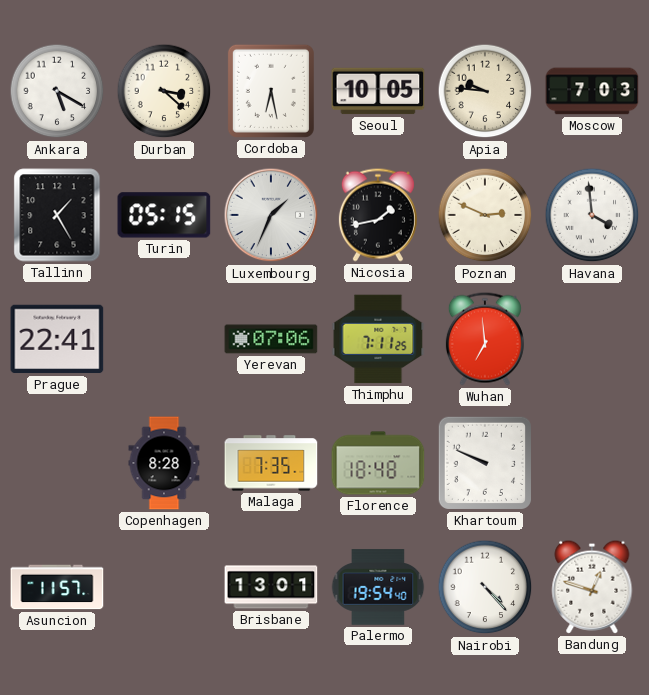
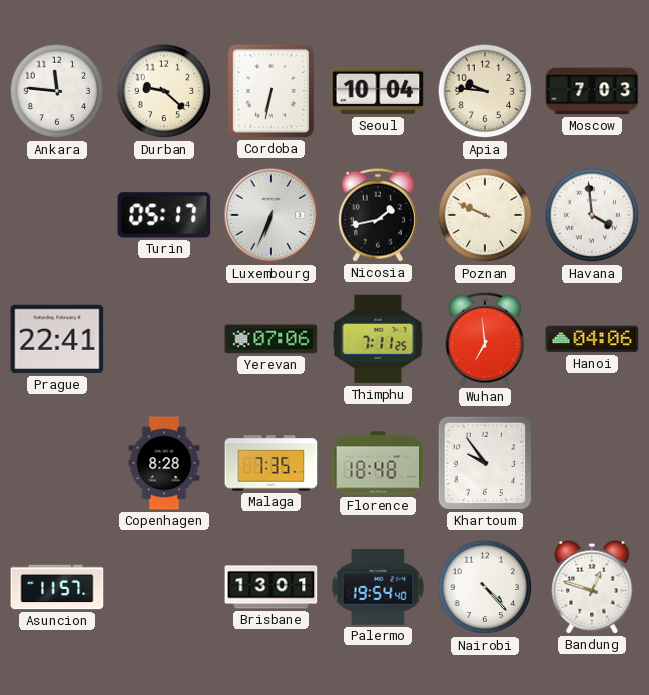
Ankara: 5:20 -> 11:46
Durban: 3:22 -> 9:22
Cordoba: 6:28 -> 6:32
Seoul: 10:05 -> 10:04
Tallinn: 1:25 -> none
Turin: 05:15 -> 05:17
Luxembourg: 1:34 -> 6:34
Poznan: 2:49 -> 9:49
Hanoi: none -> 04:06
Khartoum: 9:49 -> 9:54
